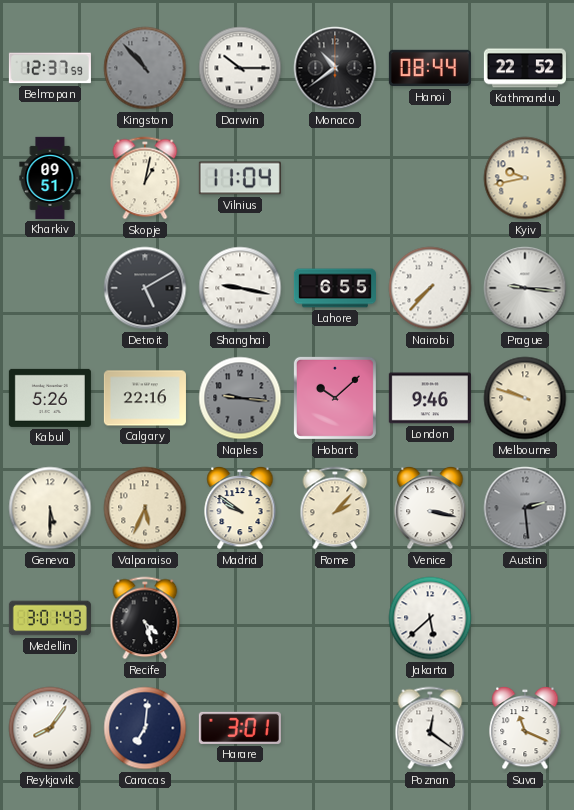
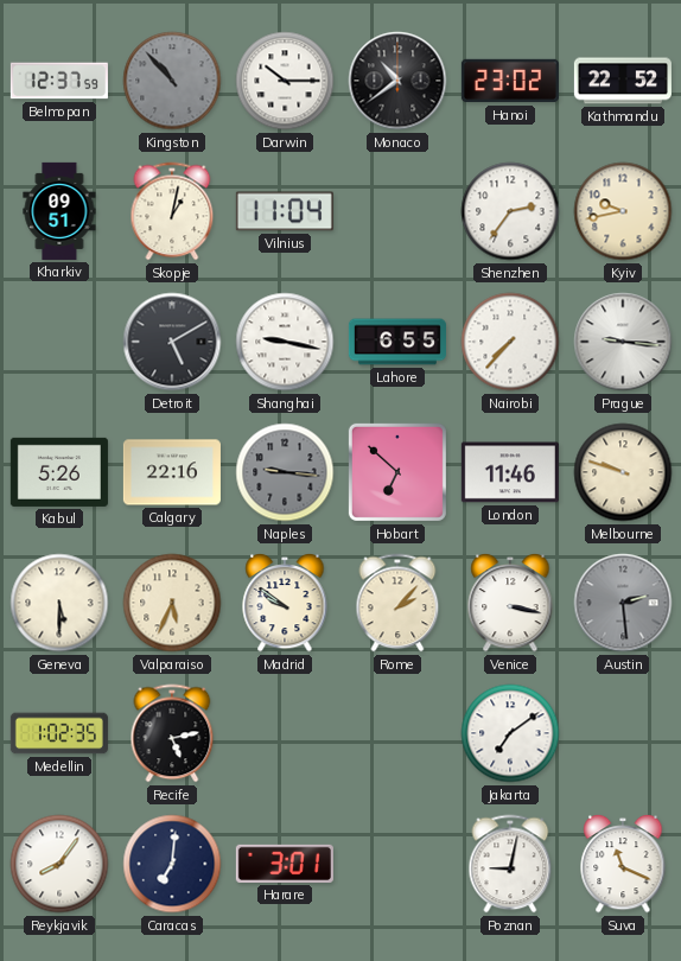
Hanoi: 08:44 -> 23:02
Shenzhen: none -> 2:36
Hobart: 10:08 -> 6:52
London: 9:46 -> 11:46
Medellin: 3:01 -> 1:02
Recife: 4:27 -> 5:13
Jakarta: 5:38 -> 7:09
Poznan: 12:21 -> 9:02
